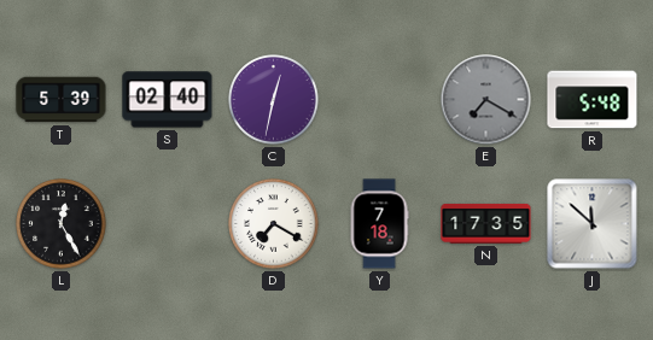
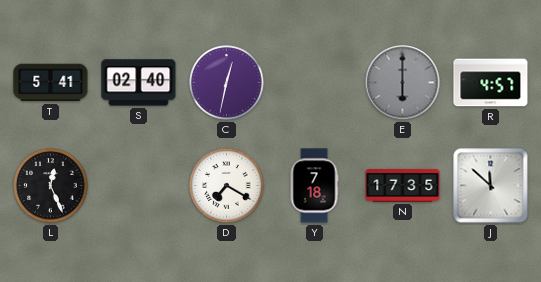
T: 5:39 -> 5:41
E: 7:20 -> 6:00
R: 5:48 -> 4:57
L: 12:25 -> 12:26
